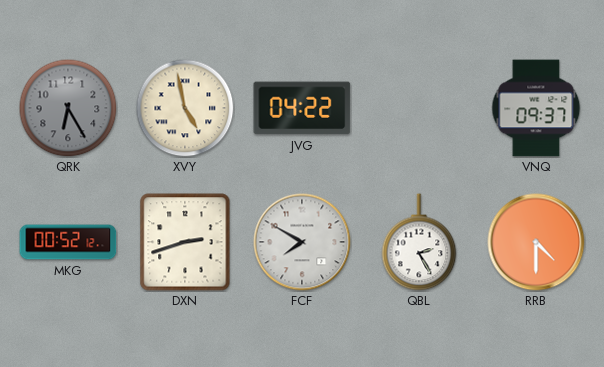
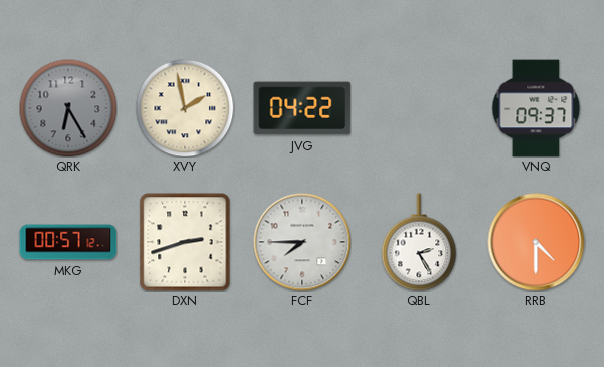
XVY: 4:58 -> 1:58
MKG: 00:52 -> 00:57
FCF: 7:50 -> 7:45
